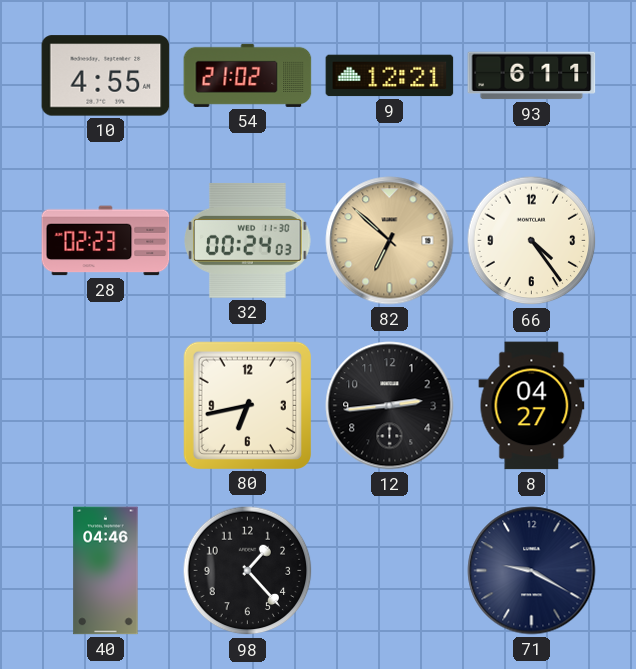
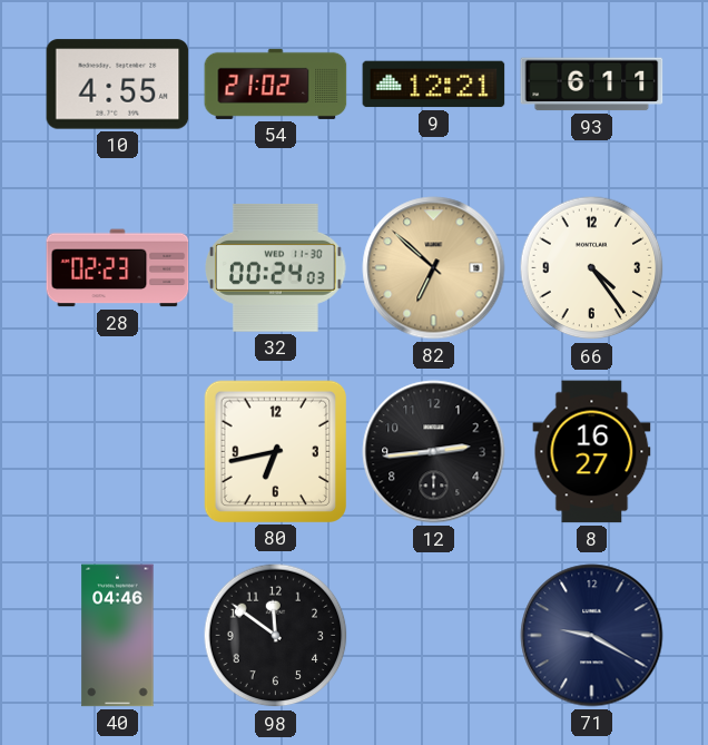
8: 04:27 -> 16:27
98: 1:23 -> 11:51
